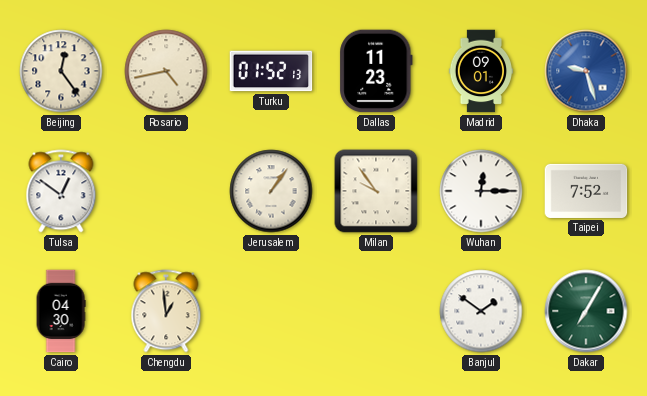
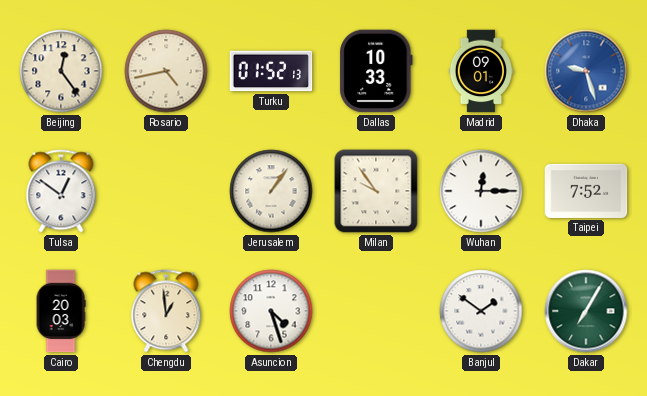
Dallas: 11:23 -> 10:33
Cairo: 04:30 -> 20:03
Asuncion: none -> 4:27
